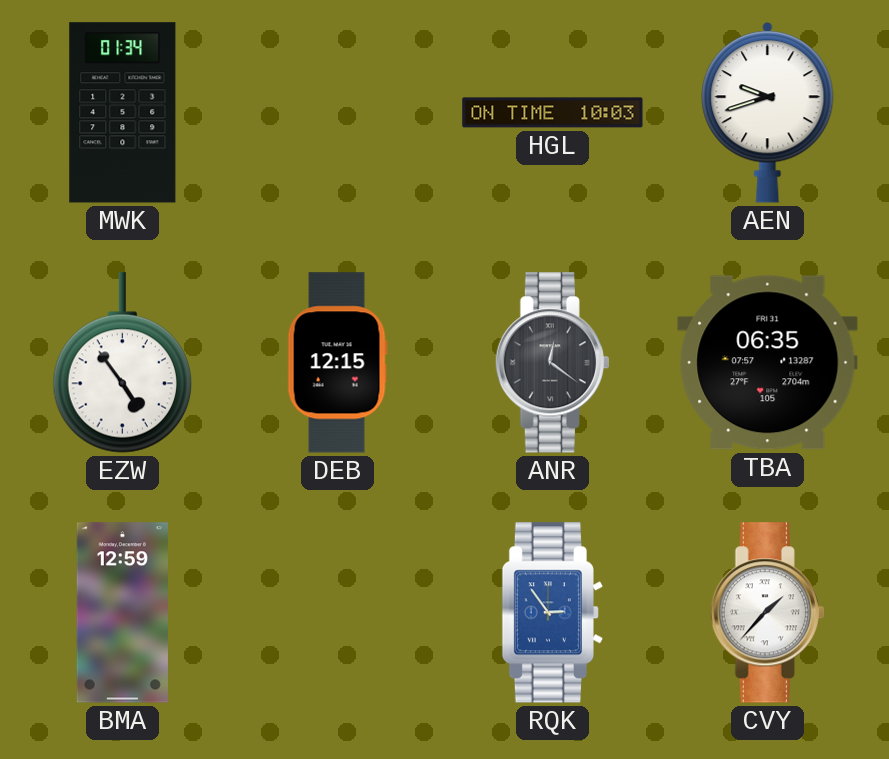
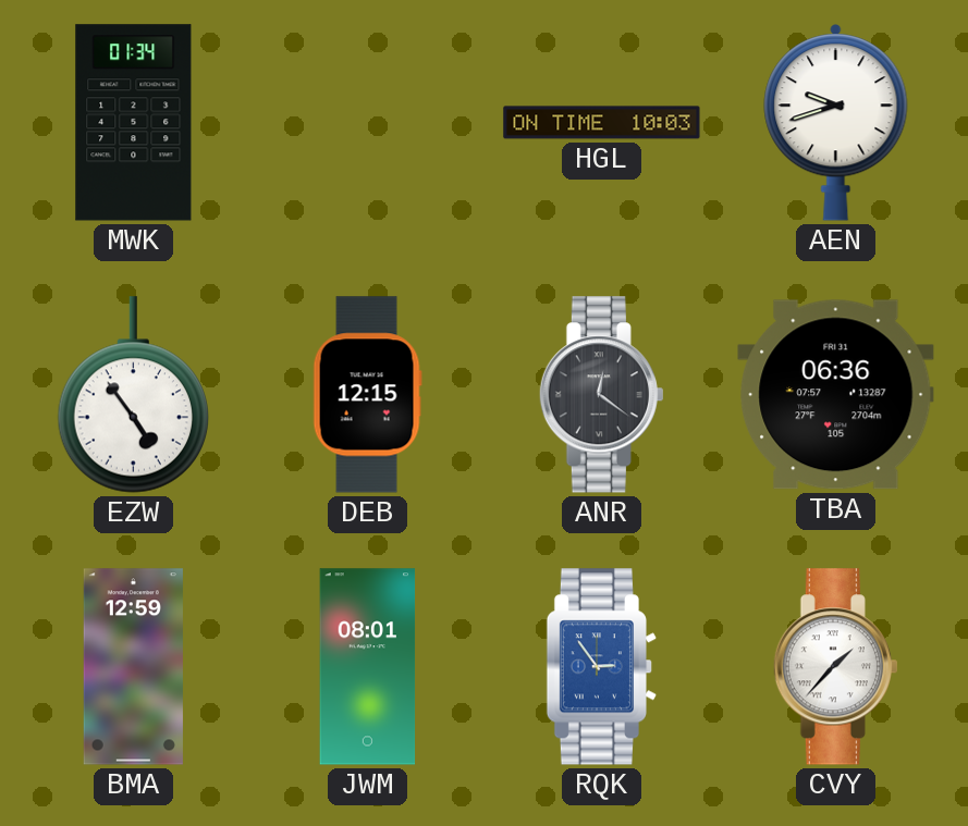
TBA: 06:35 -> 06:36
JWM: none -> 08:01
